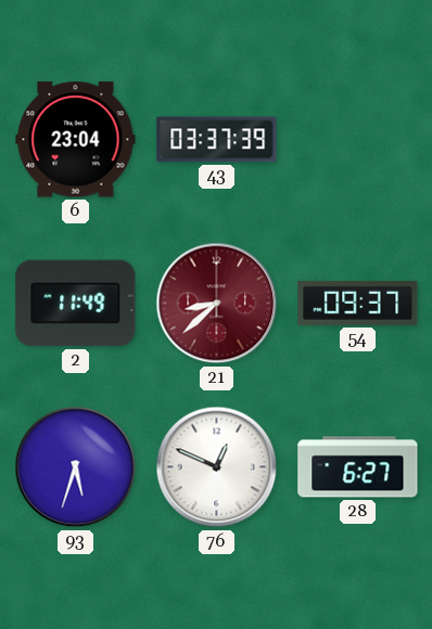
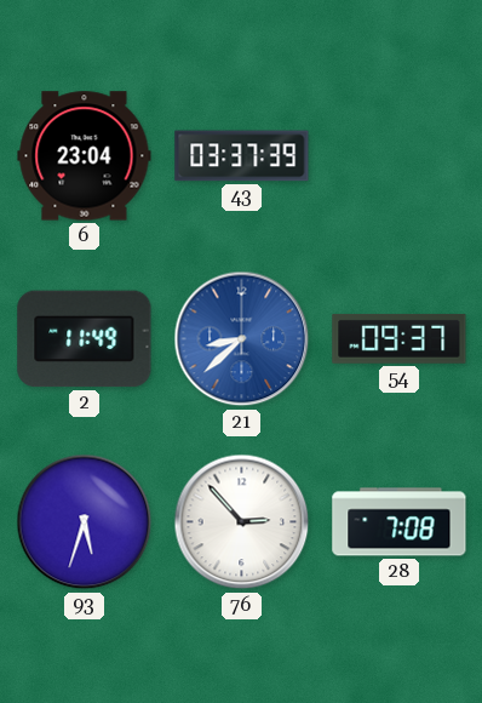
21 dial: burgundy -> blue
76: 12:49 -> 2:53
28: 6:27 -> 7:08
